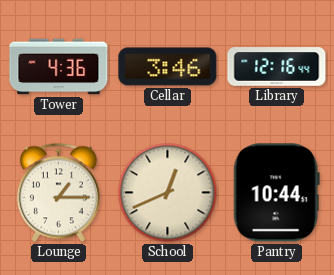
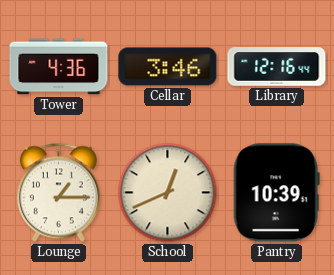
Pantry: 10:44 -> 10:39
